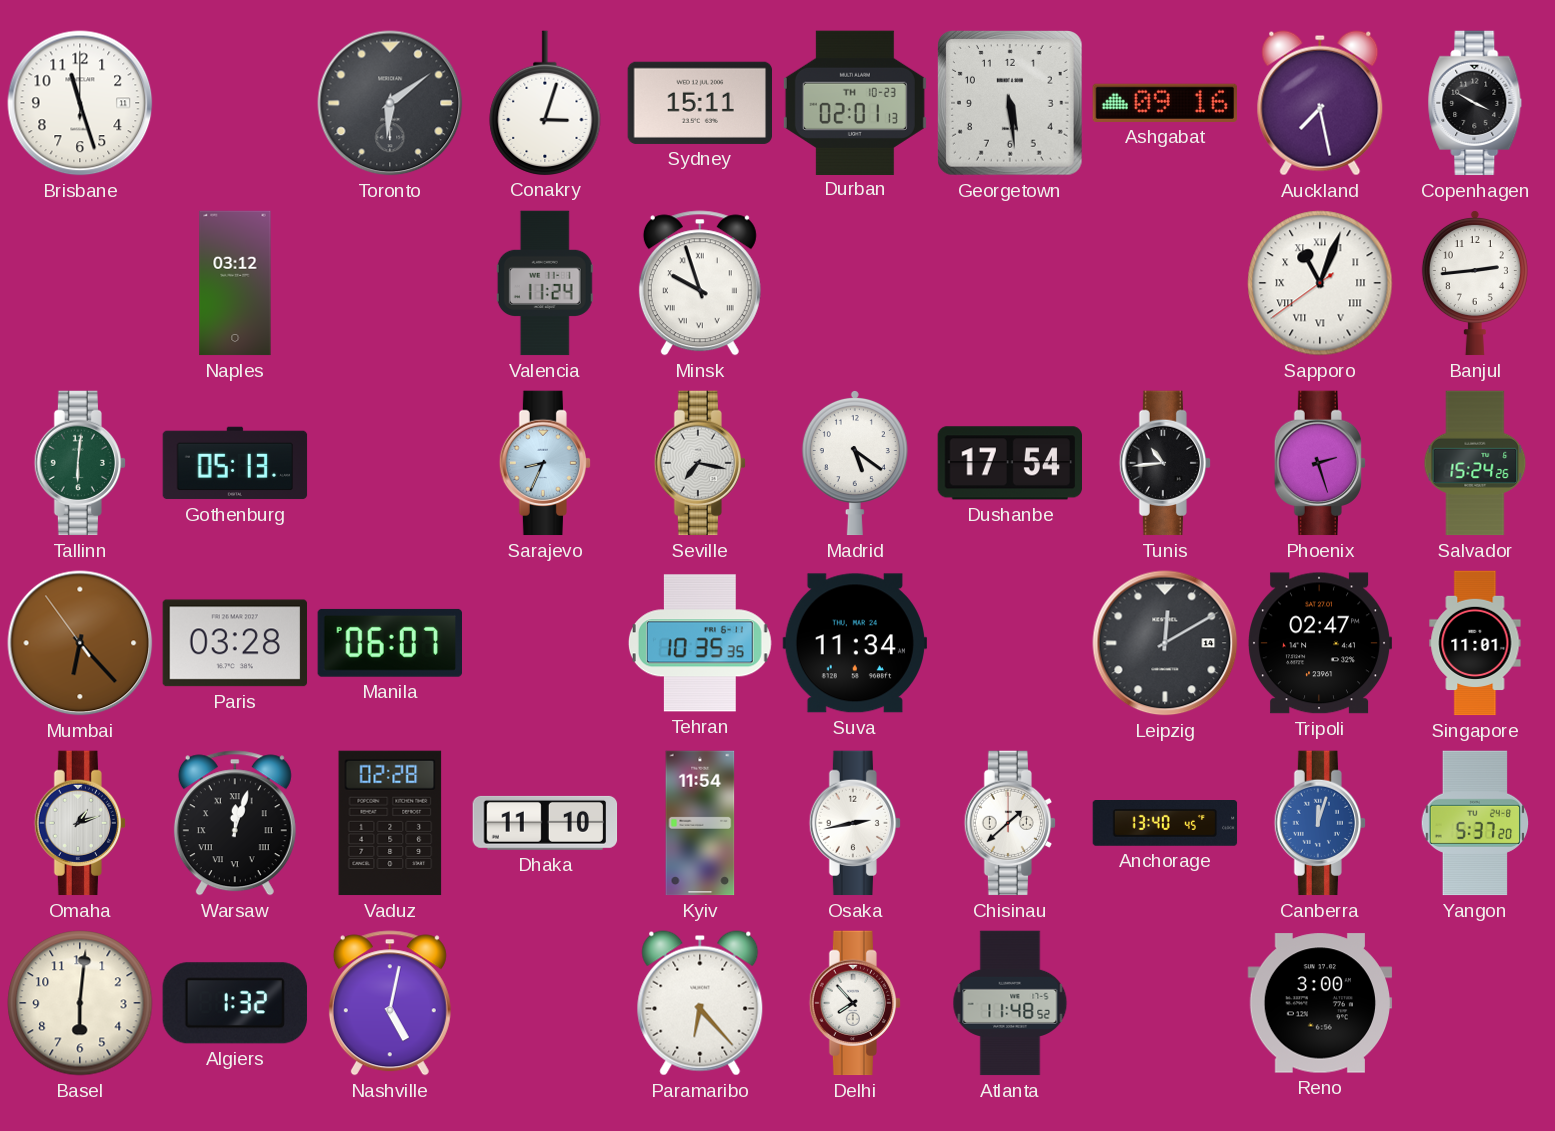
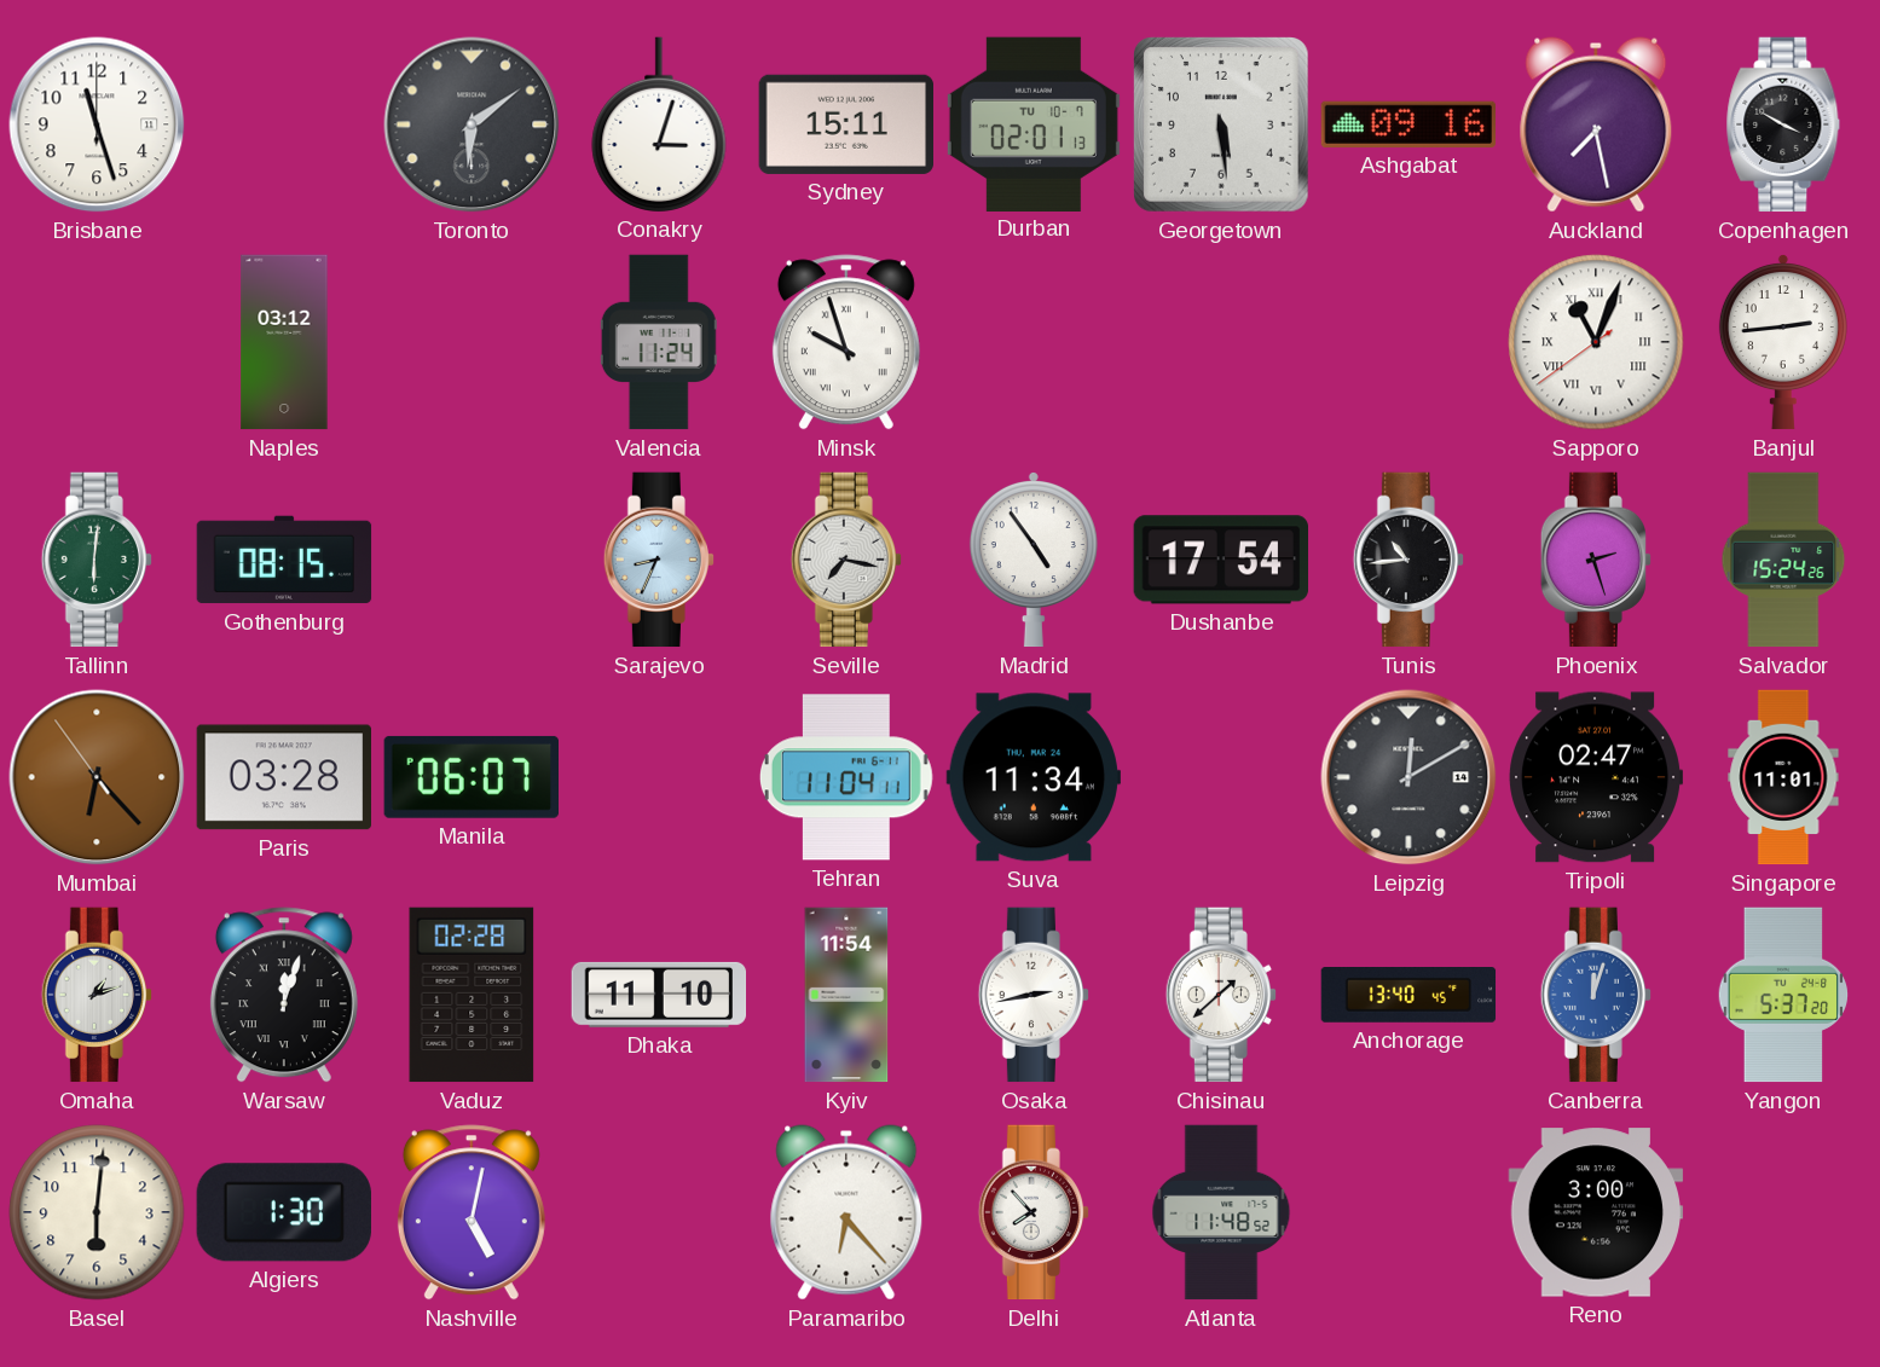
Durban date: TH 10-23 -> TU 10-7
Gothenburg: 05:13 -> 08:15
Madrid: 5:21 -> 4:54
Tehran: 10:35 -> 11:04
Algiers: 1:32 -> 1:30
